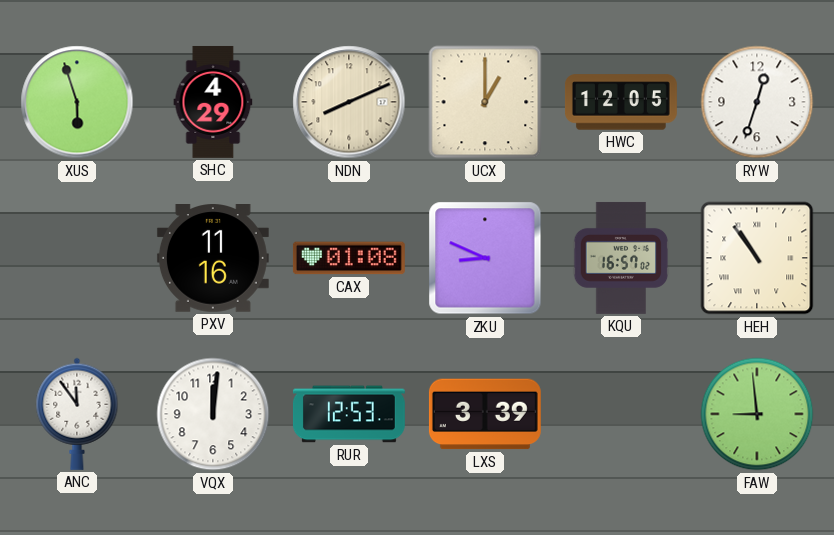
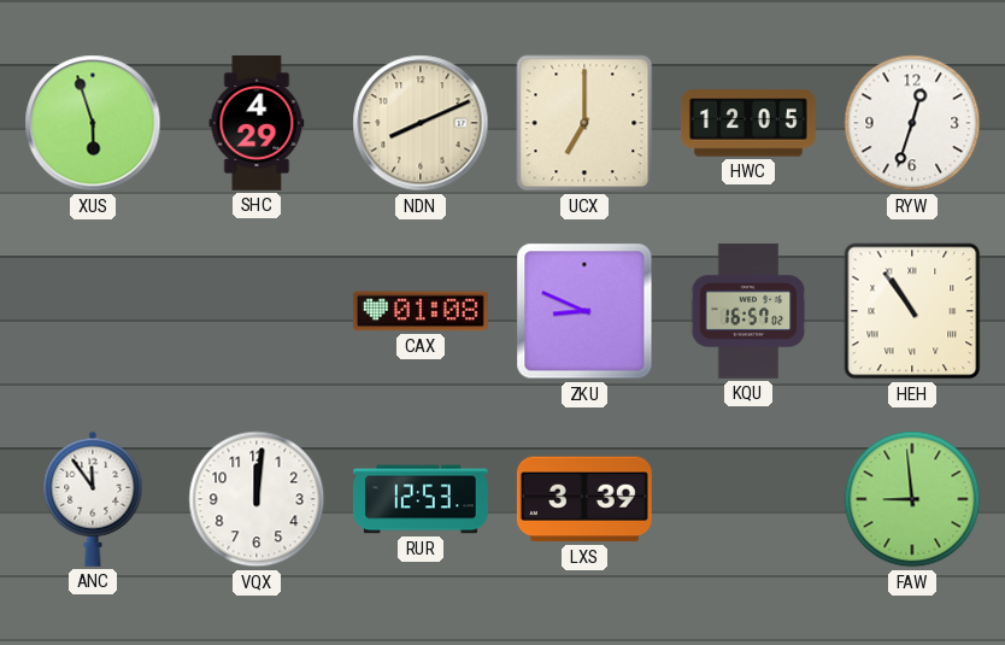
UCX: 1:00 -> 7:00
PXV: 11:16 -> none
